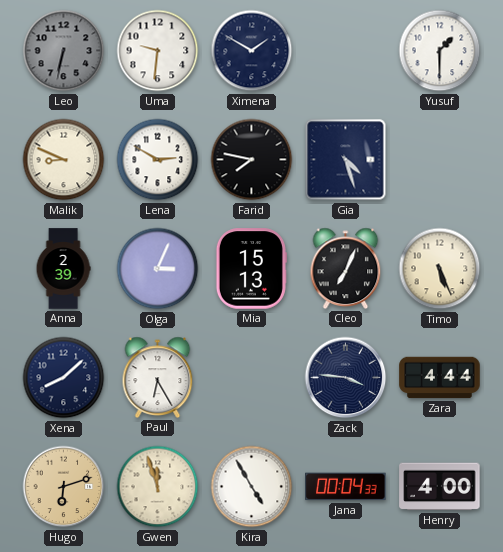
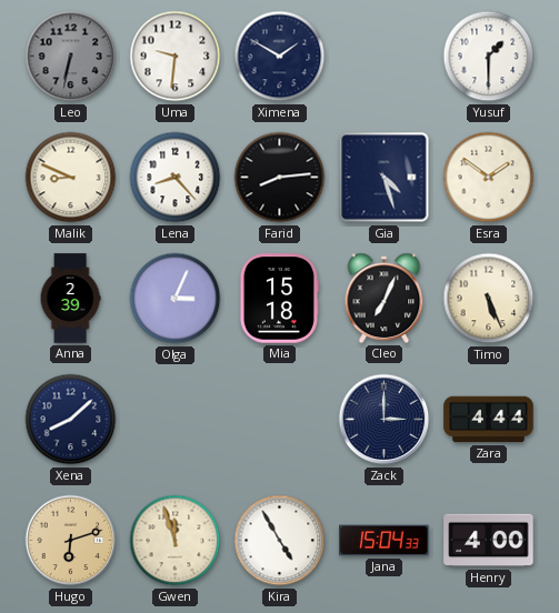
Lena: 2:50 -> 8:23
Farid: 7:47 -> 8:14
Esra: none -> 1:51
Mia: 15:13 -> 15:18
Paul: 6:25 -> none
Zack: 3:46 -> 3:00
Jana: 00:04 -> 15:04
